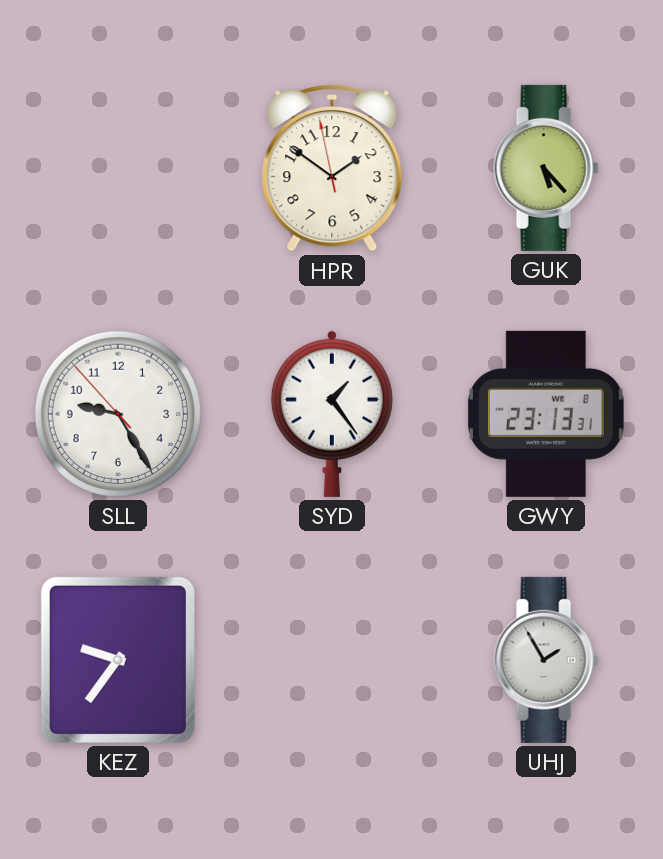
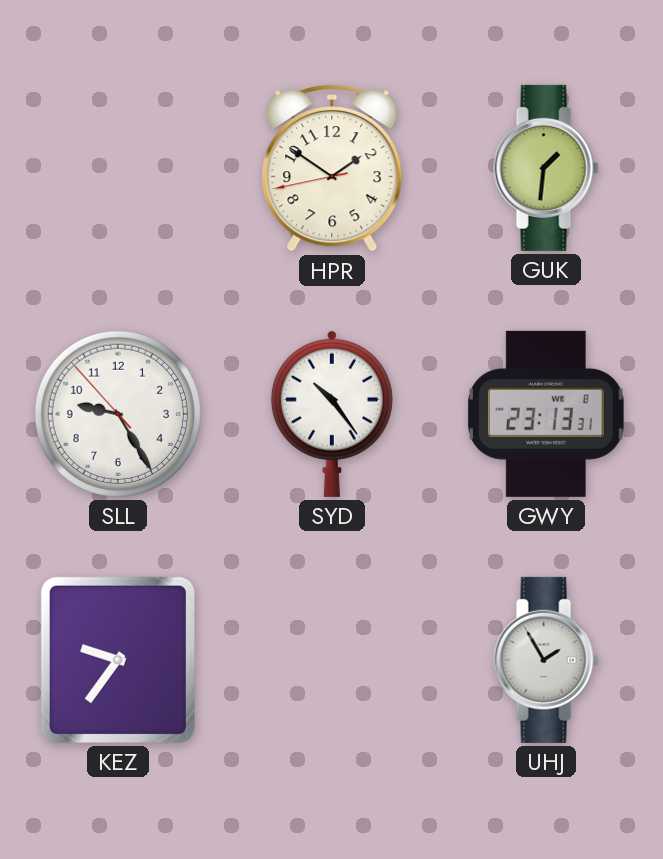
HPR: 1:50:58 -> 1:50:43
GUK: 5:23 -> 1:31
SYD: 1:24 -> 10:24
